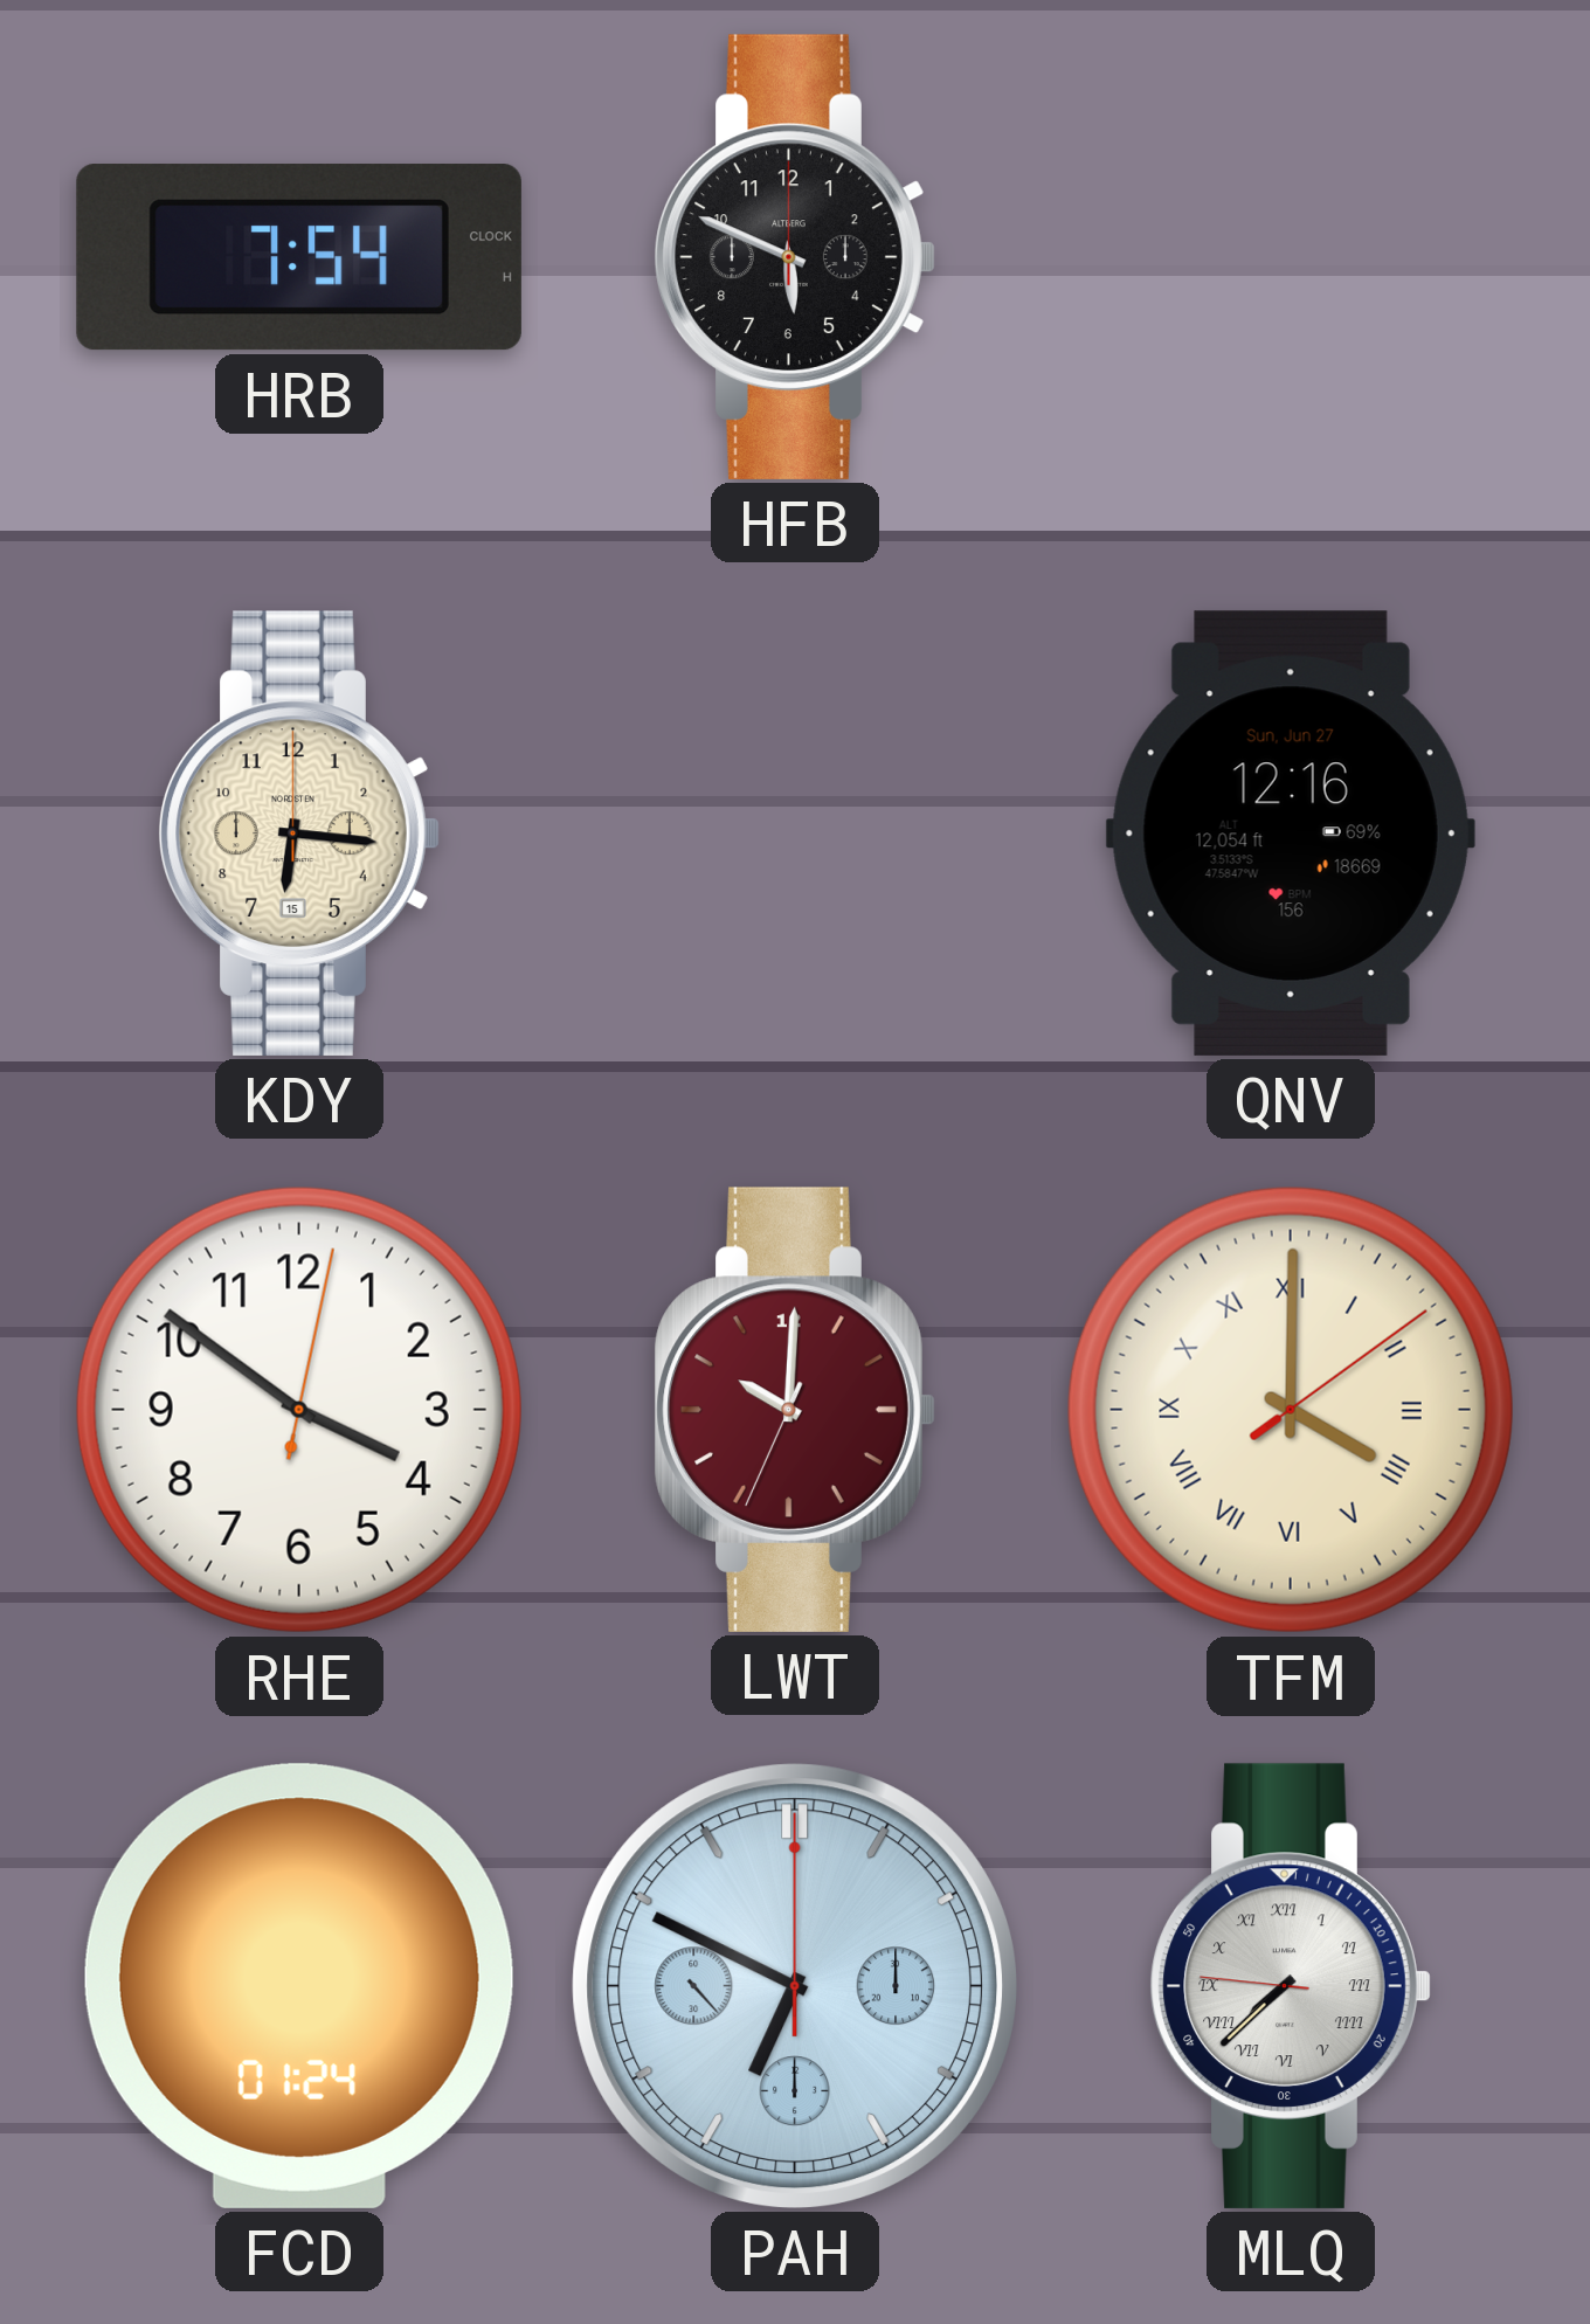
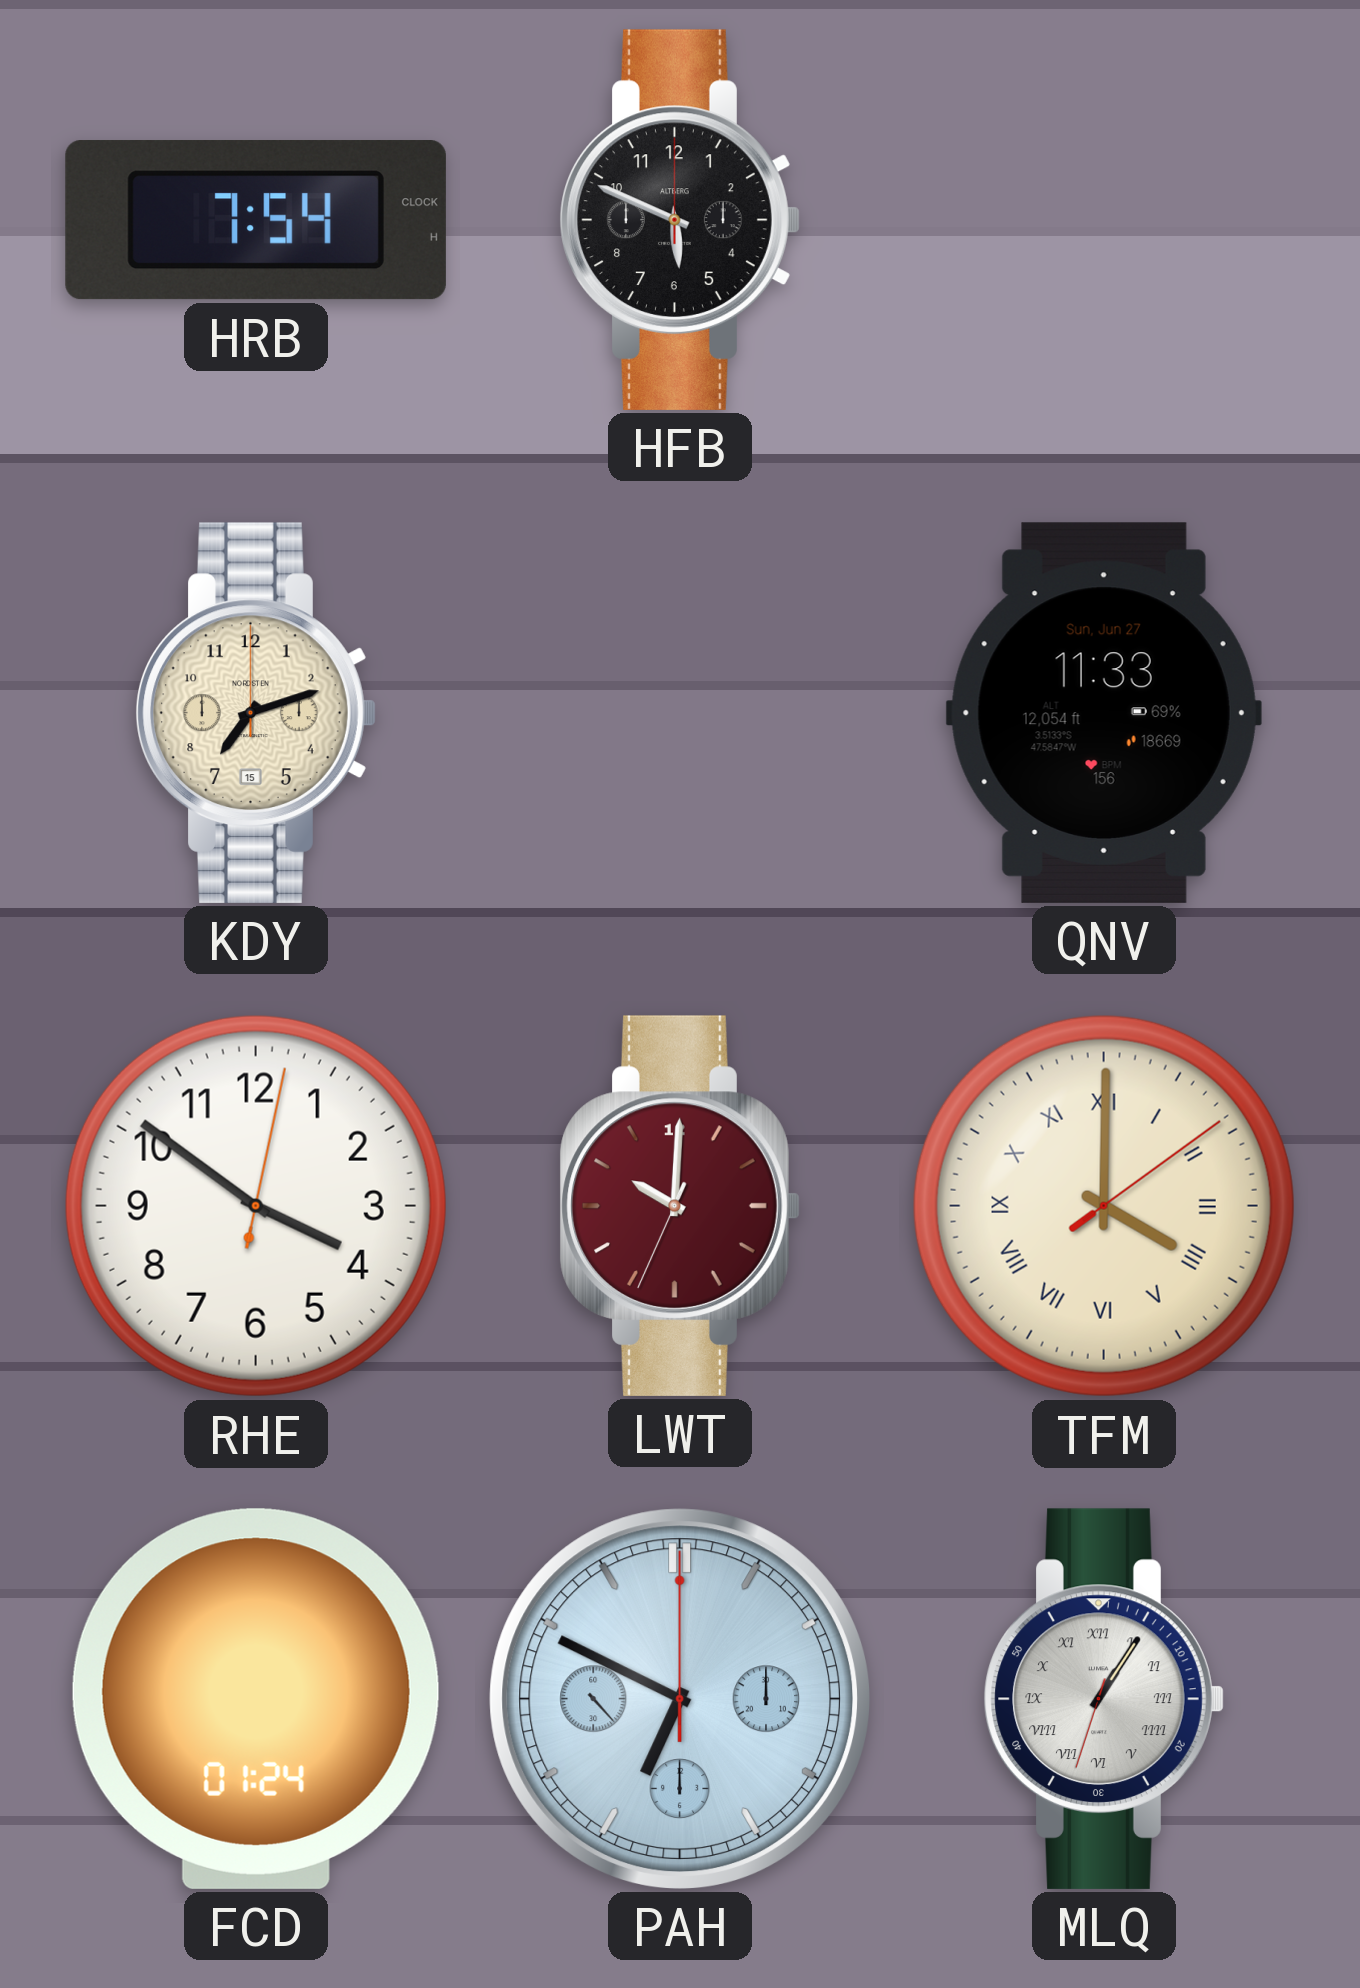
KDY: 6:16 -> 7:12
QNV: 12:16 -> 11:33
MLQ: 7:37 -> 1:05
